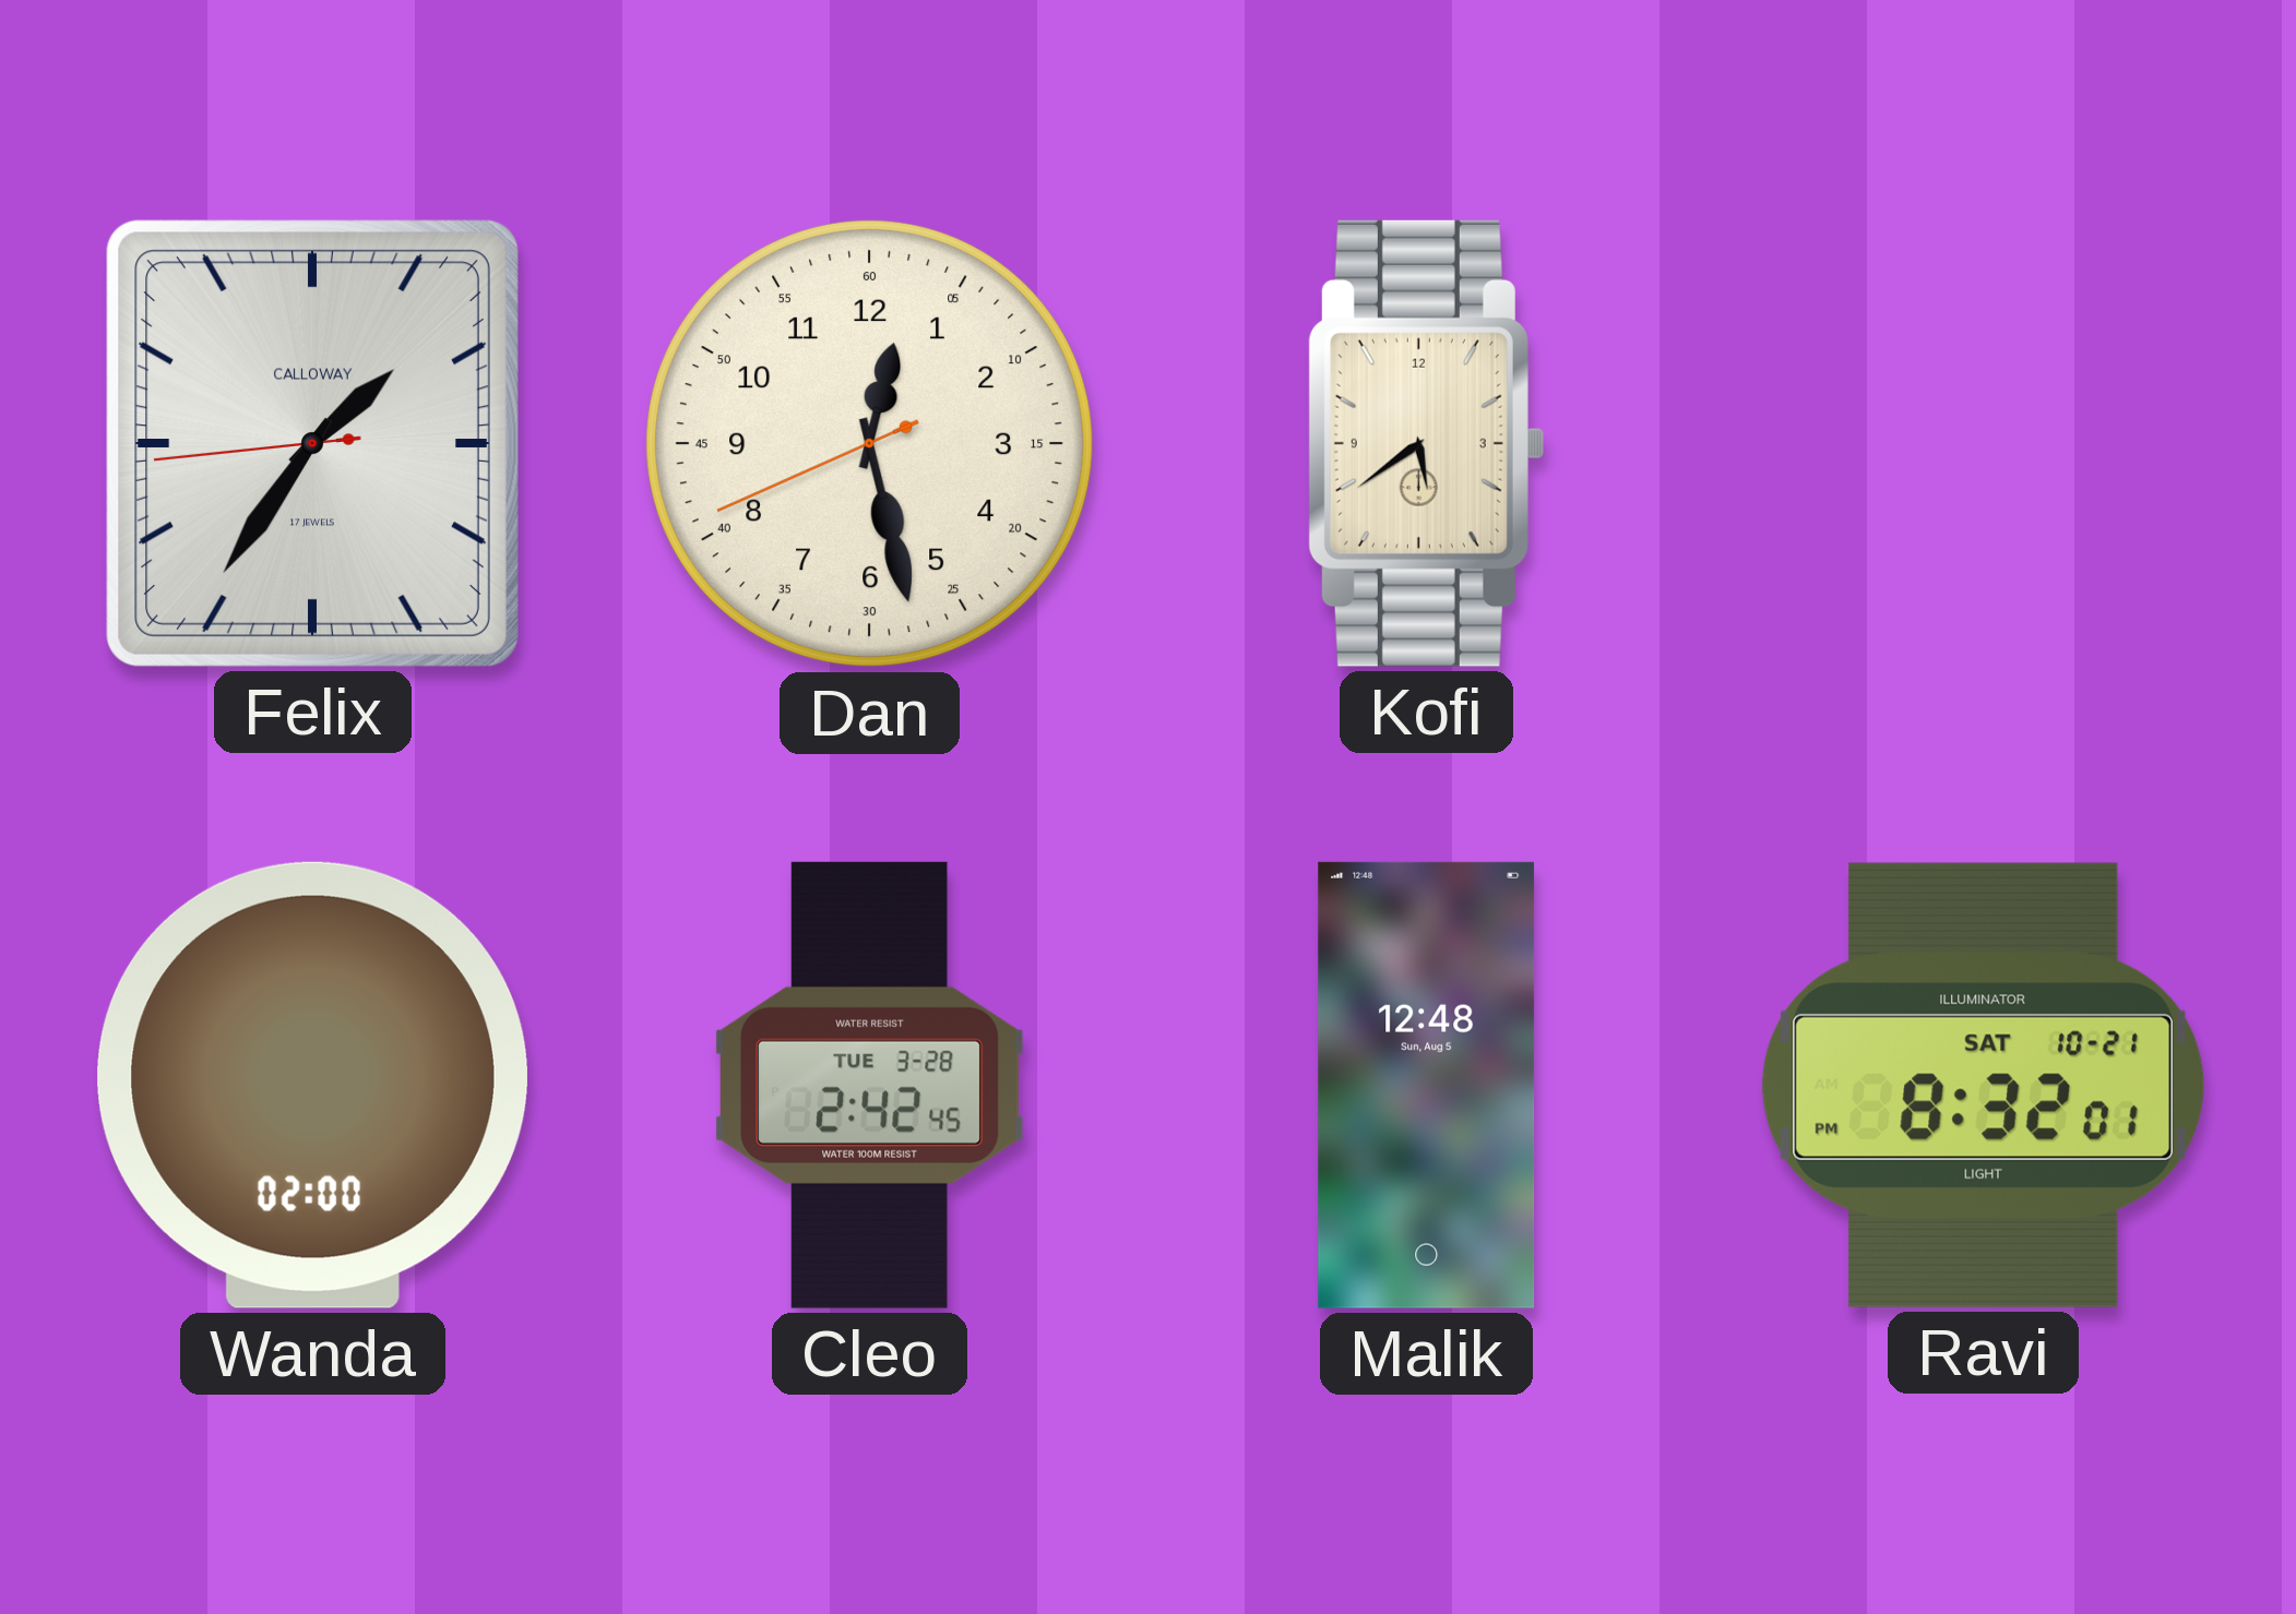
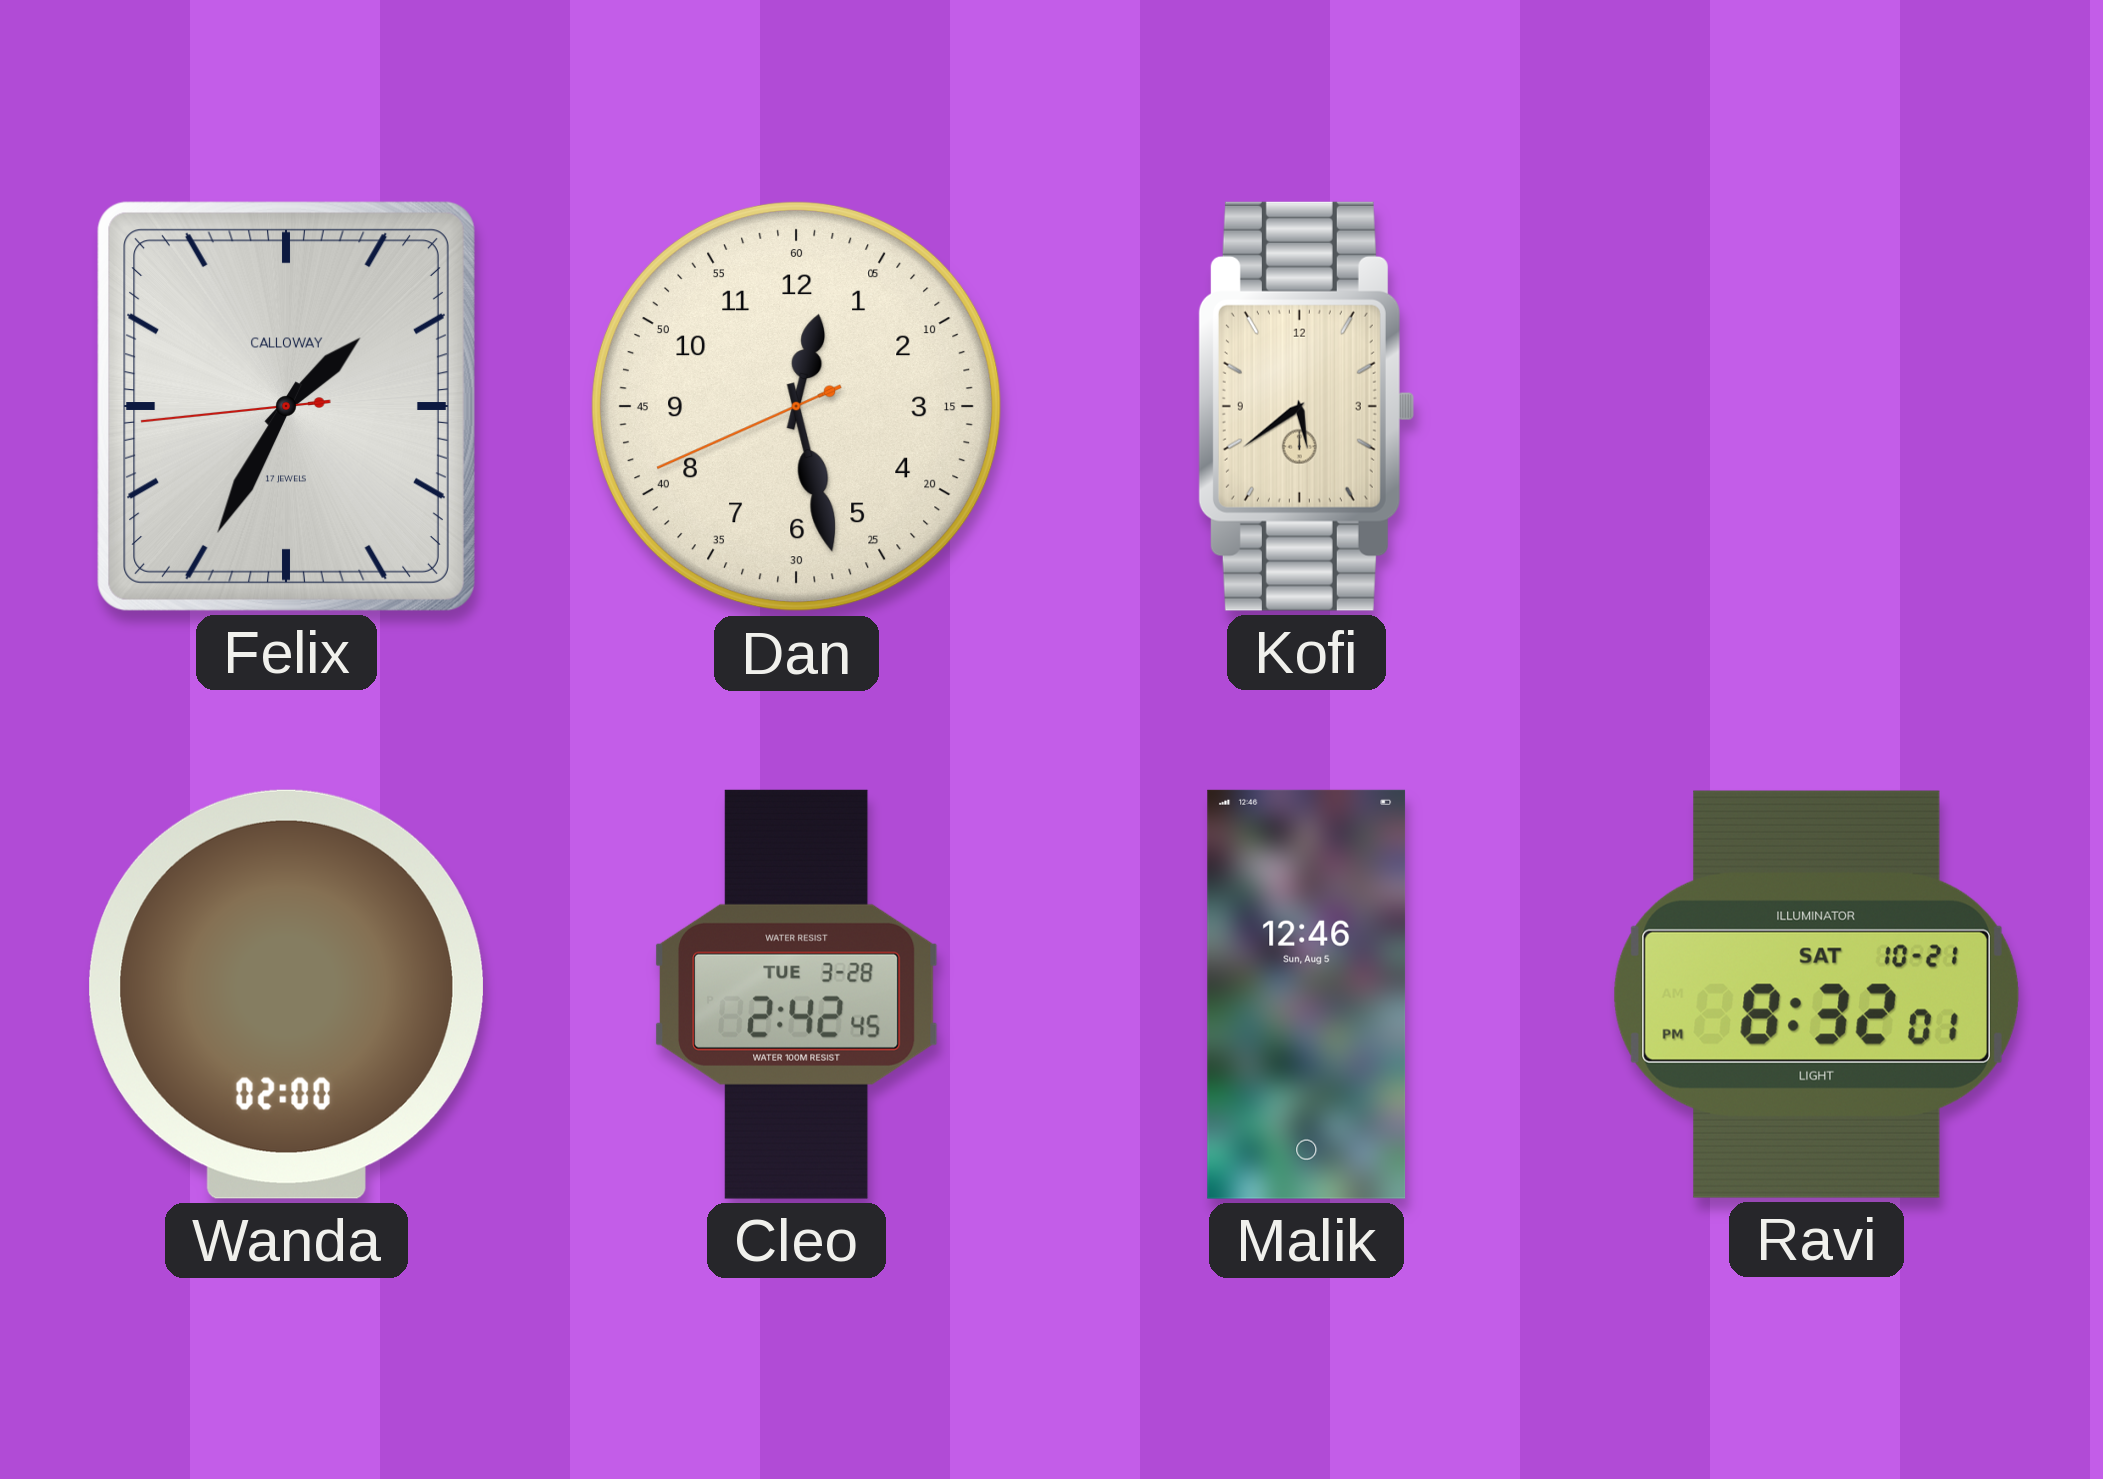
Felix: 1:35 -> 1:34
Malik: 12:48 -> 12:46
